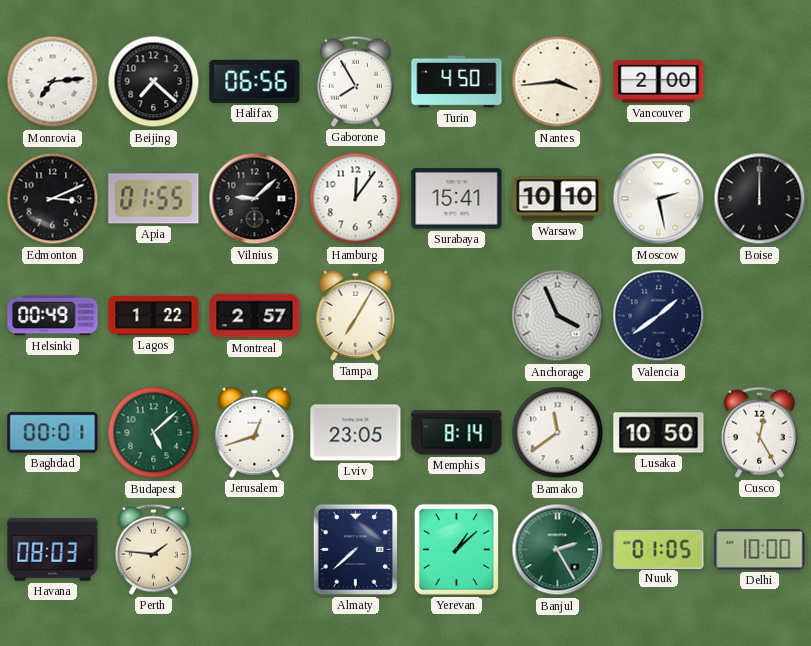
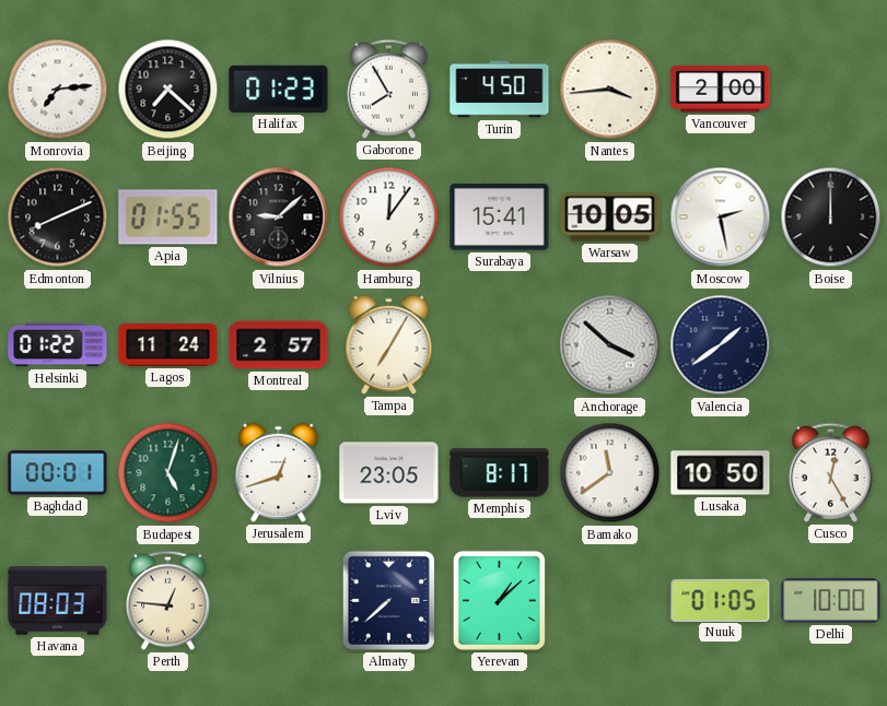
Halifax: 06:56 -> 01:23
Edmonton: 3:11 -> 8:11
Warsaw: 10:10 -> 10:05
Helsinki: 00:49 -> 01:22
Lagos: 1:22 -> 11:24
Anchorage: 3:56 -> 3:52
Budapest: 5:08 -> 5:03
Memphis: 8:14 -> 8:17
Perth: 1:46 -> 12:46
Banjul: 2:25 -> none
